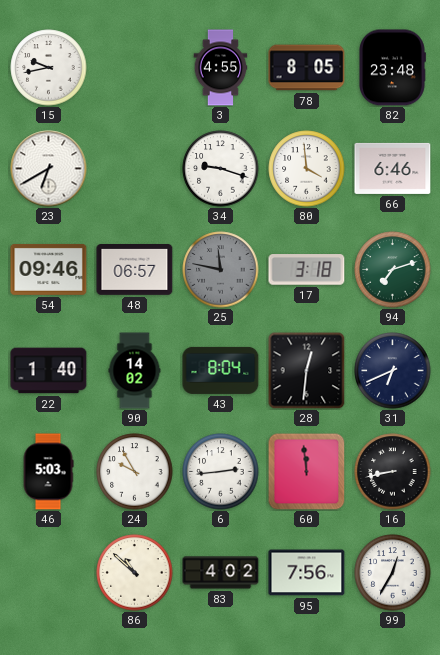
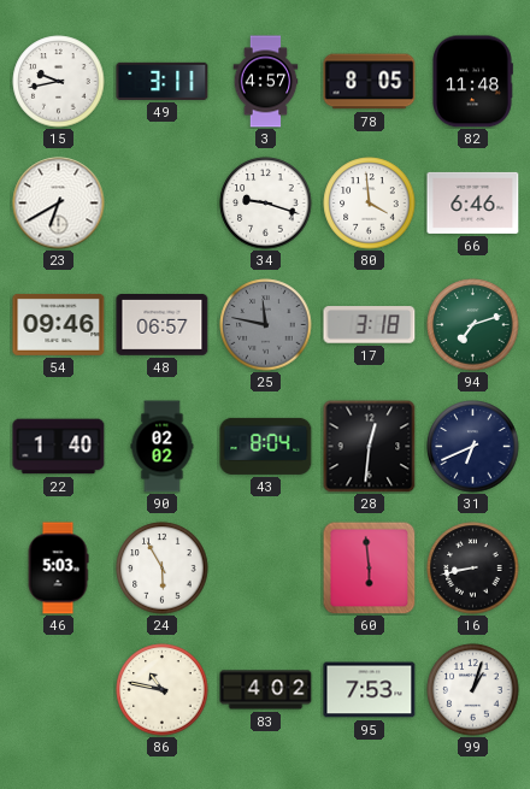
49: none -> 3:11
3: 4:55 -> 4:57
82: 23:48 -> 11:48
90: 14:02 -> 02:02
24: 9:55 -> 5:55
6: 2:44 -> none
60: 11:59 -> 5:59
86: 10:52 -> 10:47
95: 7:56 -> 7:53
99: 12:35 -> 1:03
